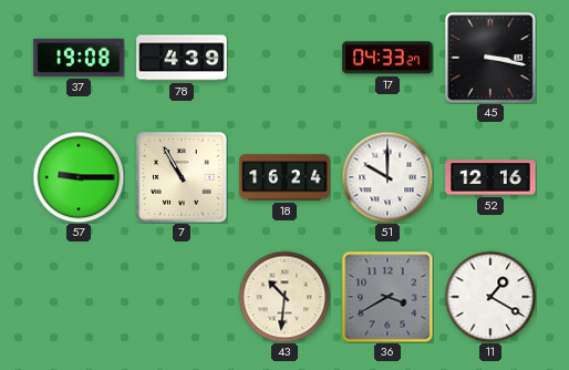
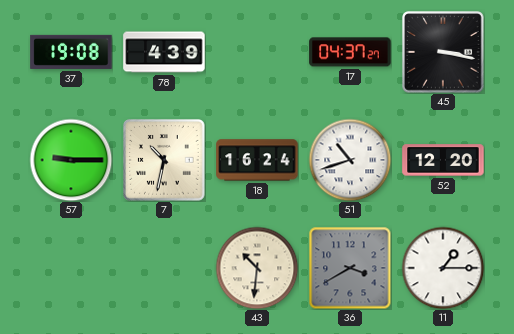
17: 04:33 -> 04:37
7: 10:55 -> 10:32
51: 10:00 -> 10:42
52: 12:16 -> 12:20
11: 1:20 -> 1:15
